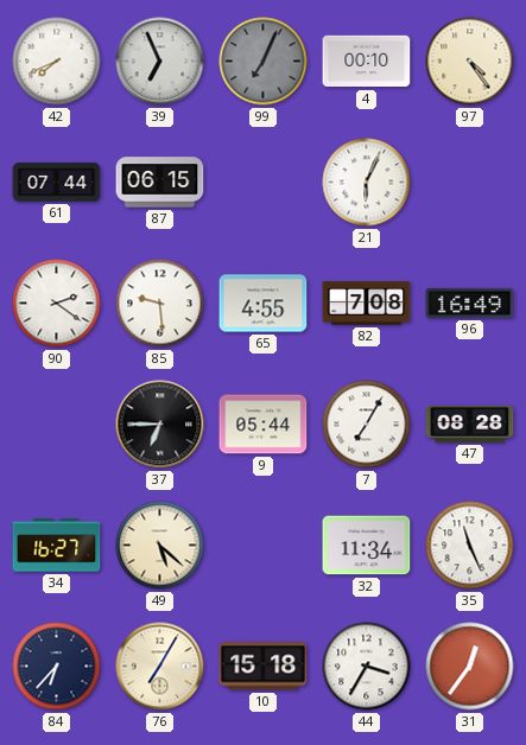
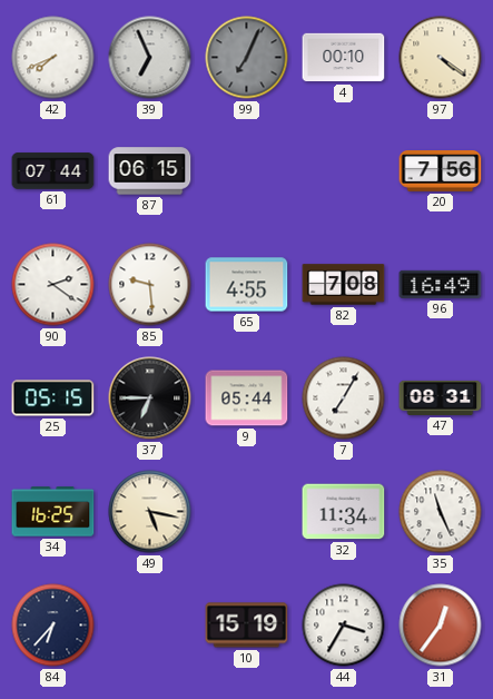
97: 4:24 -> 4:21
21: 6:04 -> none
20: none -> 7:56
25: none -> 05:15
47: 08:28 -> 08:31
34: 16:27 -> 16:25
49: 5:22 -> 5:17
76: 7:05 -> none
10: 15:18 -> 15:19
